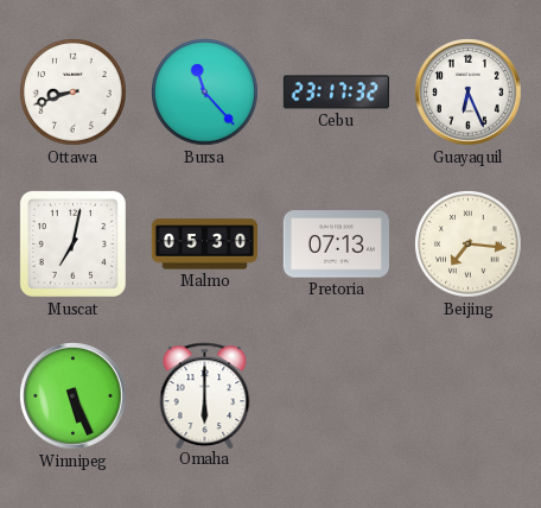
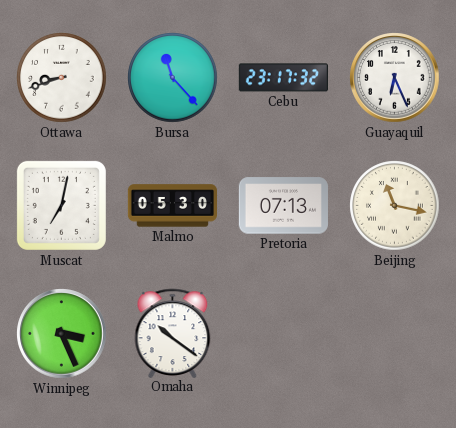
Beijing: 7:16 -> 11:17
Winnipeg: 5:26 -> 3:26
Omaha: 6:00 -> 10:21
